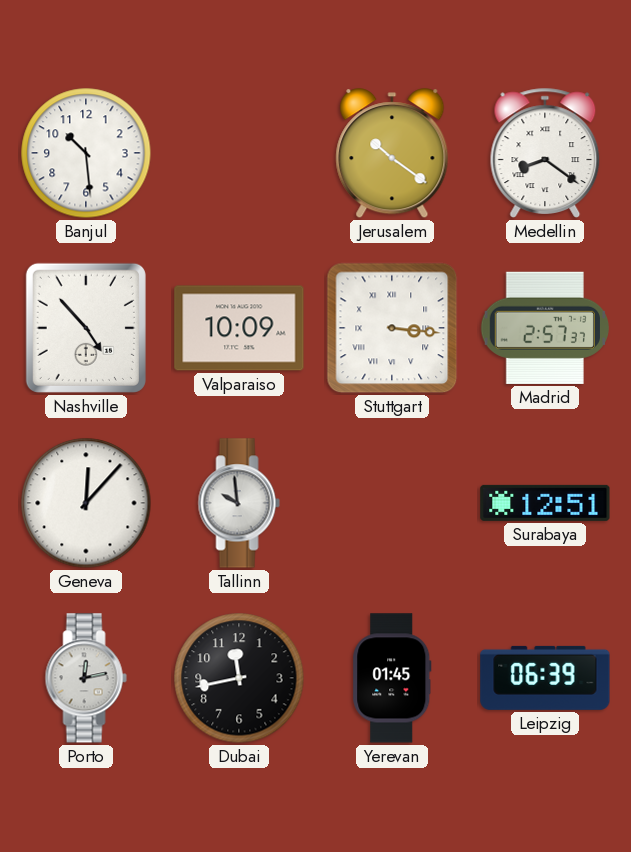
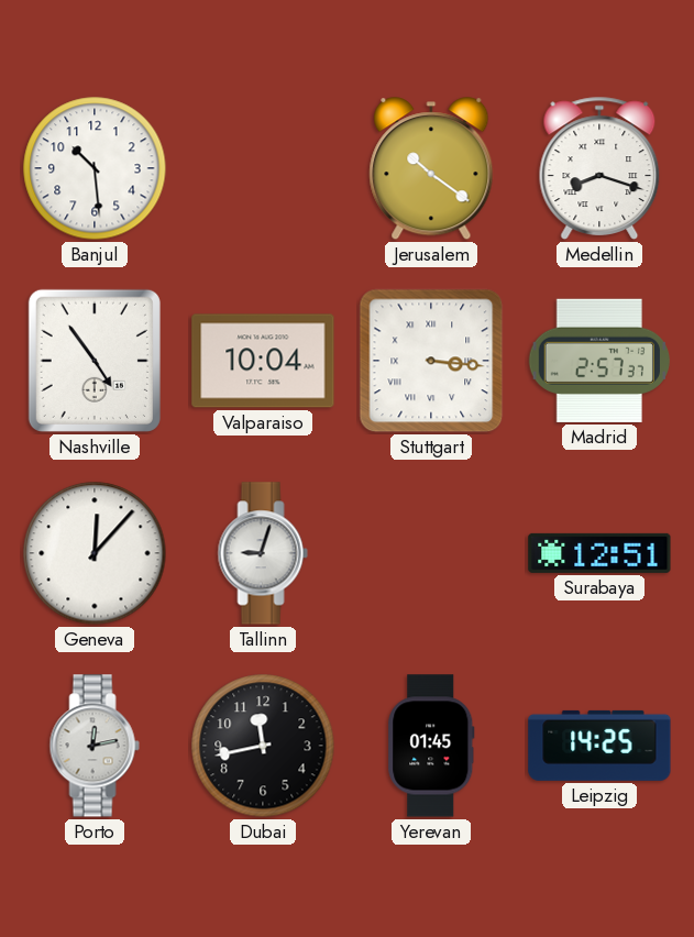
Medellin: 8:21 -> 8:18
Nashville: 4:53 -> 4:54
Valparaiso: 10:09 -> 10:04
Tallinn: 9:59 -> 9:03
Leipzig: 06:39 -> 14:25
